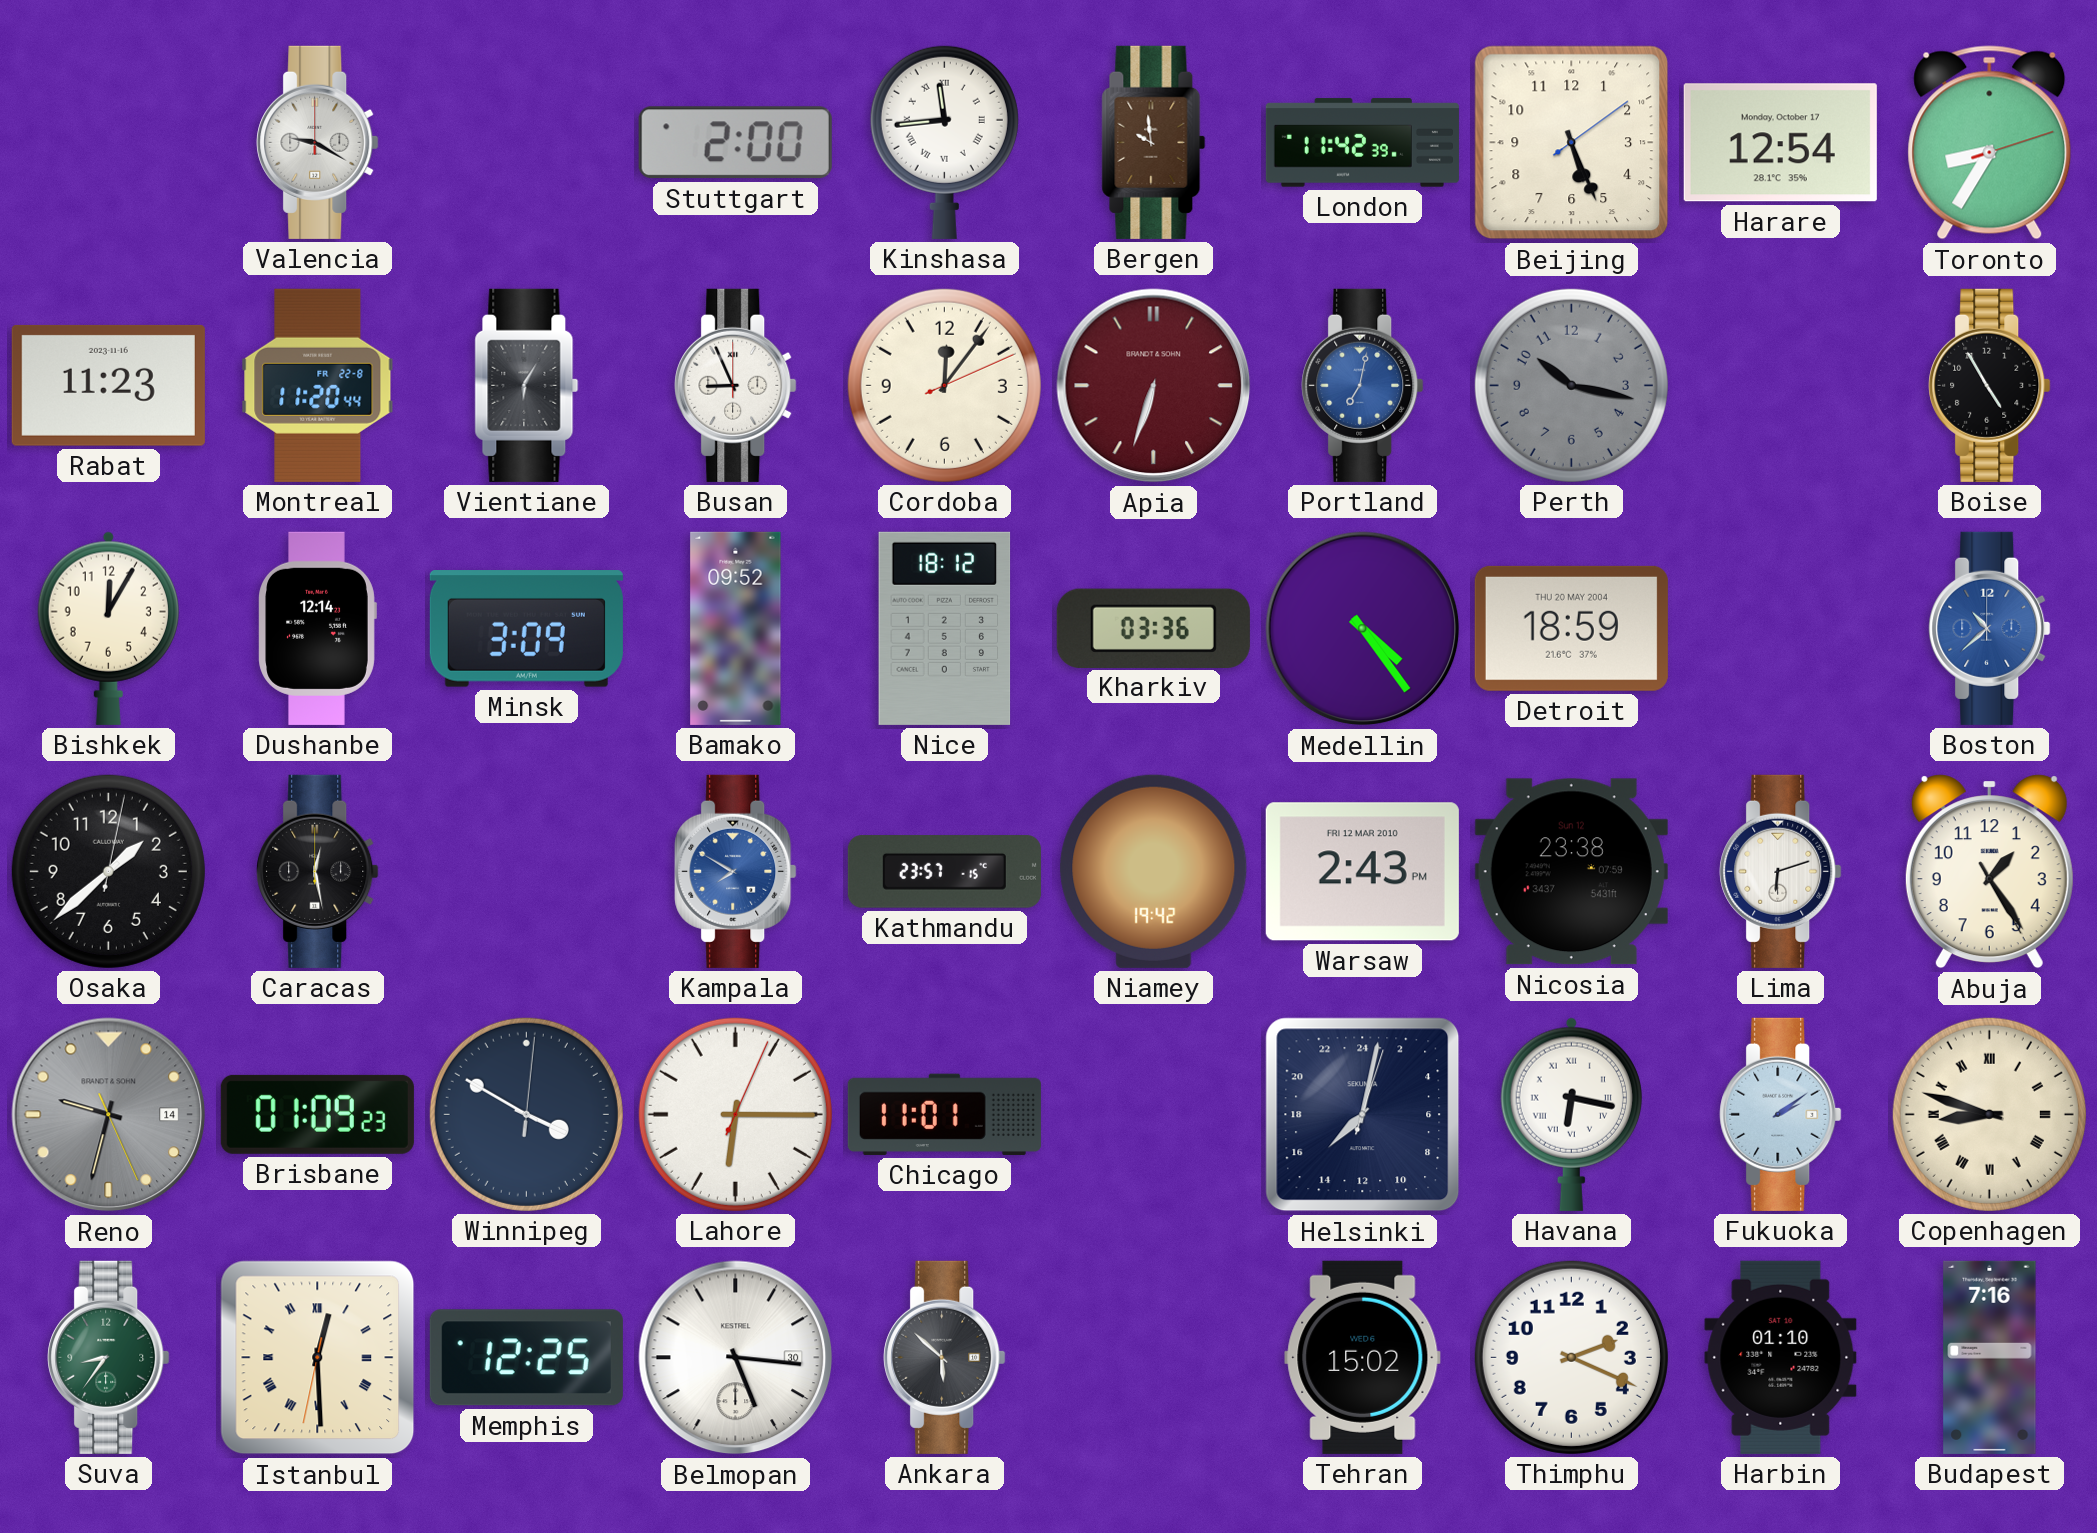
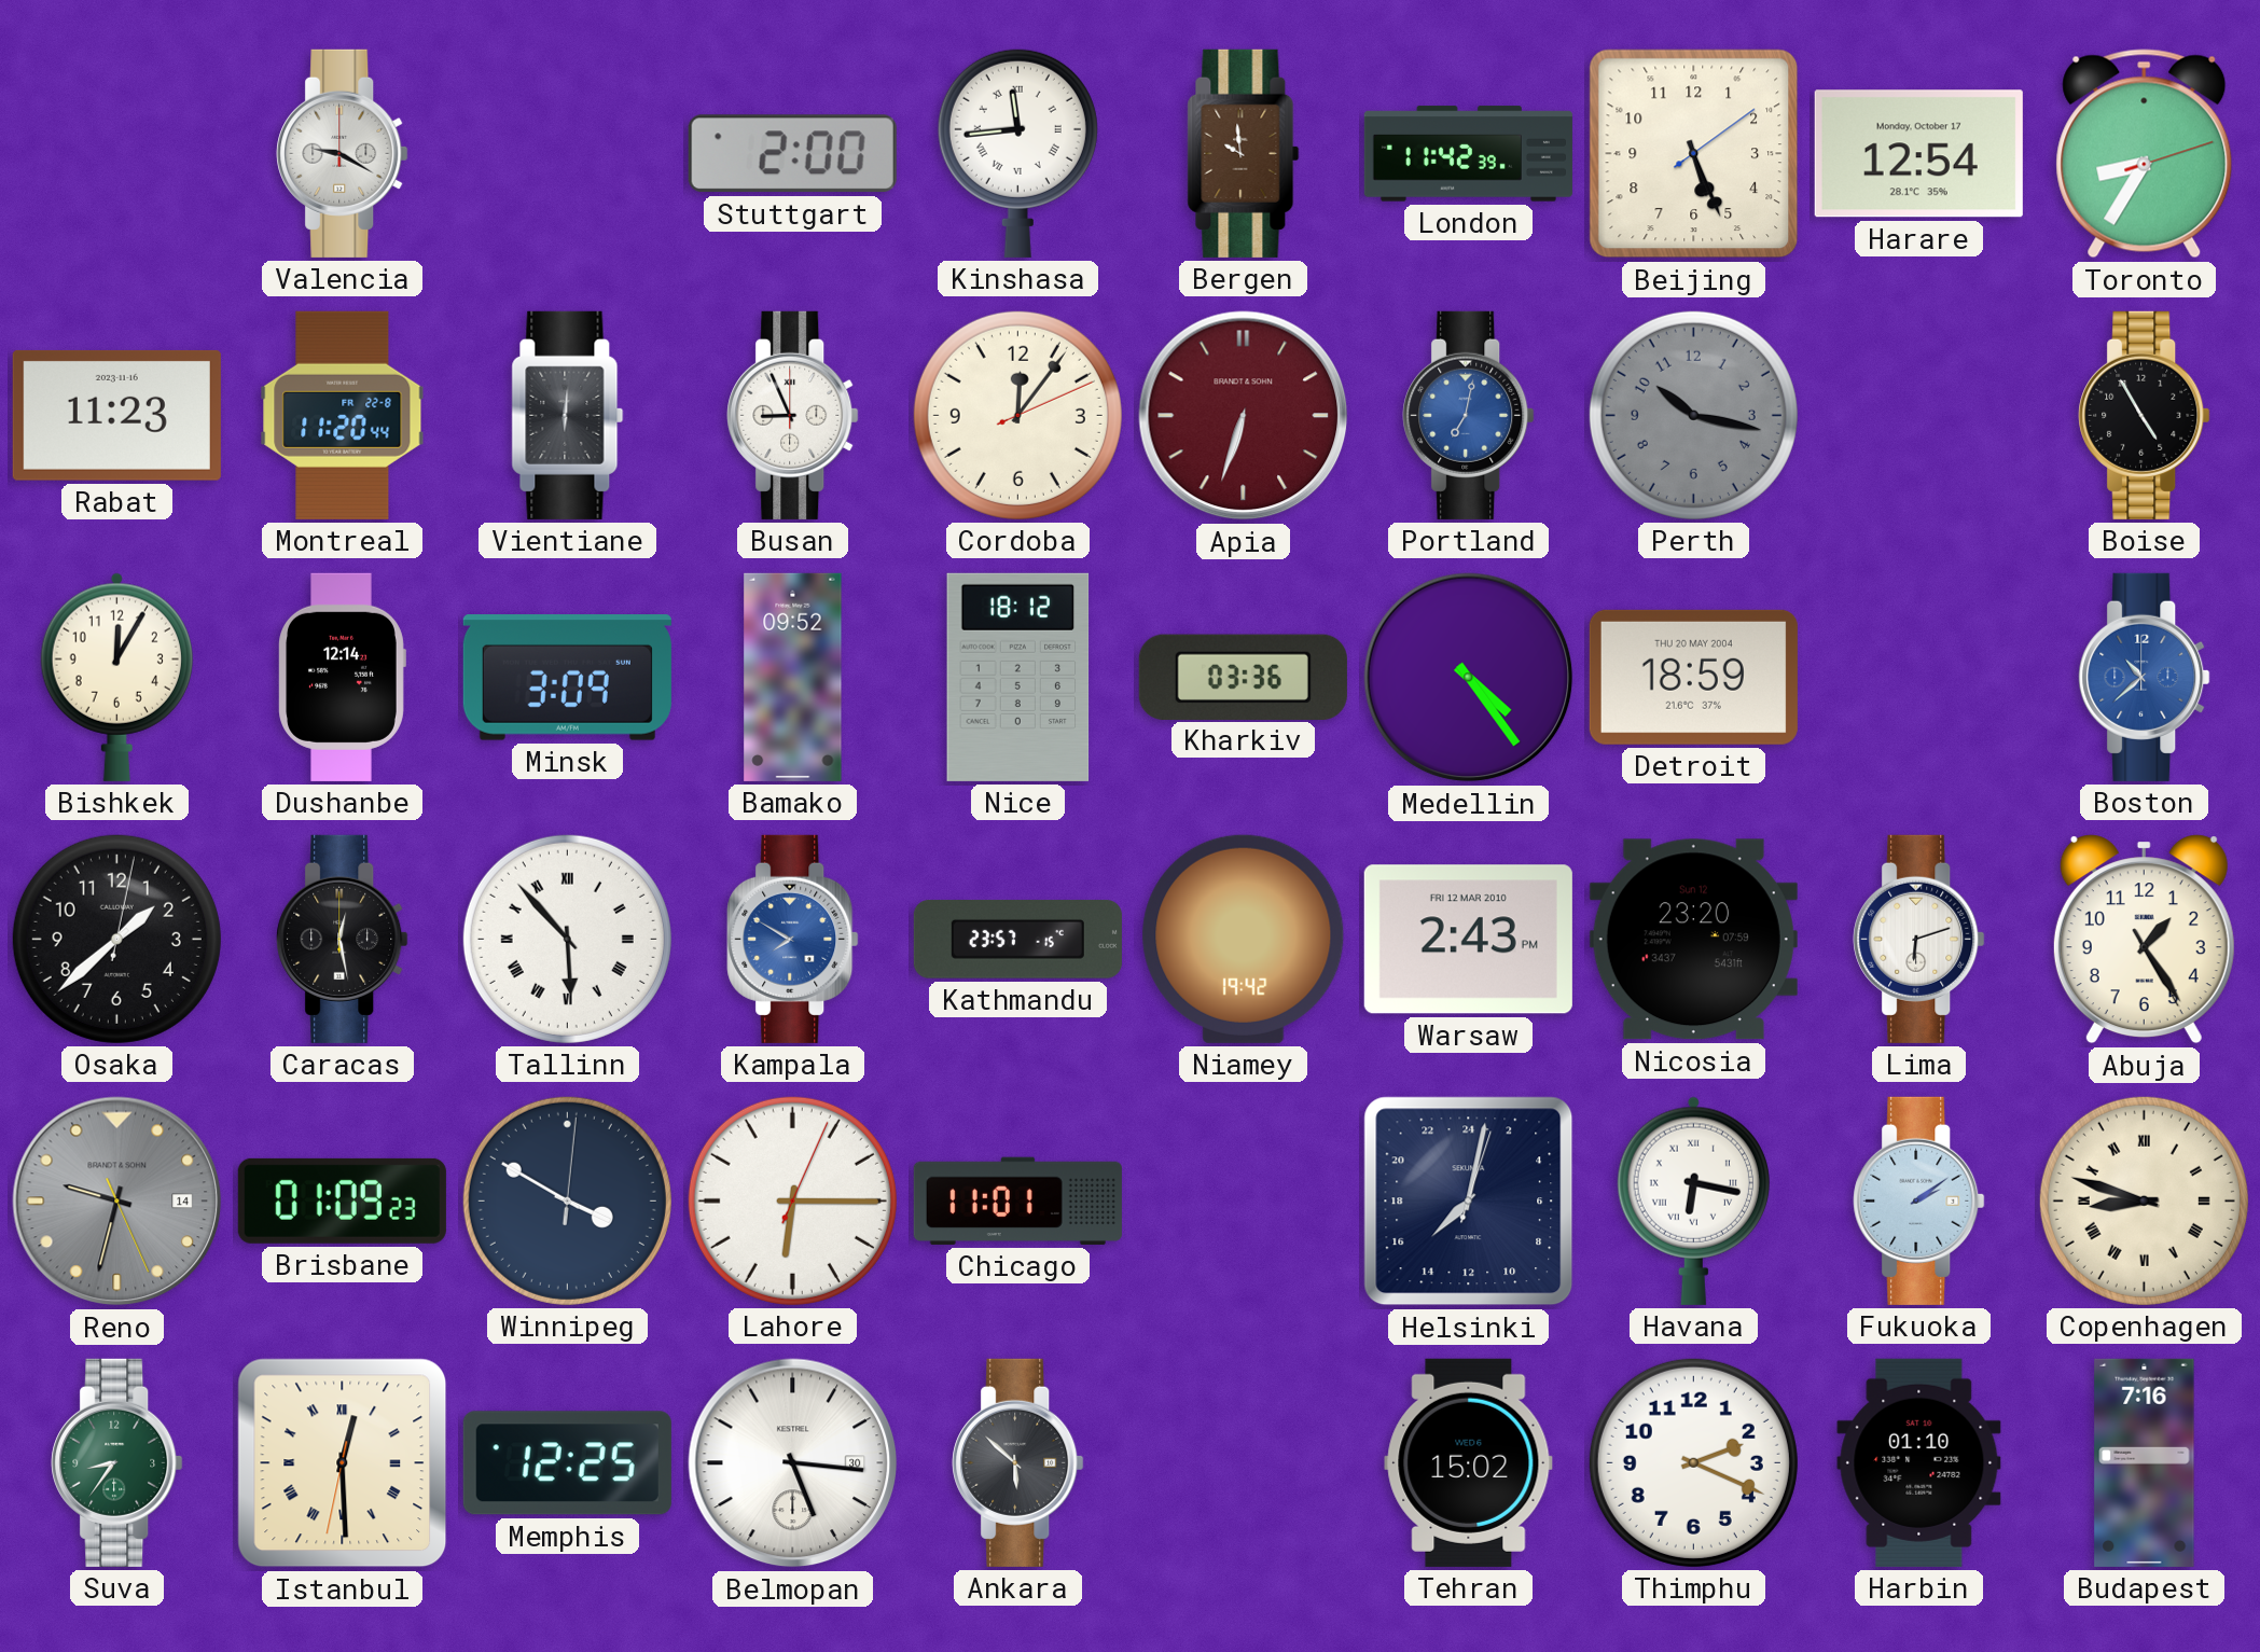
Vientiane: 6:05 -> 6:01
Tallinn: none -> 5:53
Nicosia: 23:38 -> 23:20
